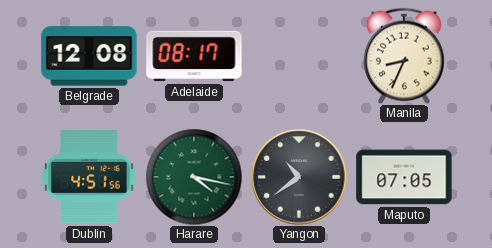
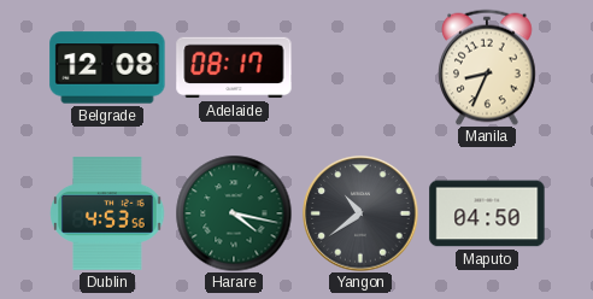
Dublin: 4:51 -> 4:53
Maputo: 07:05 -> 04:50
